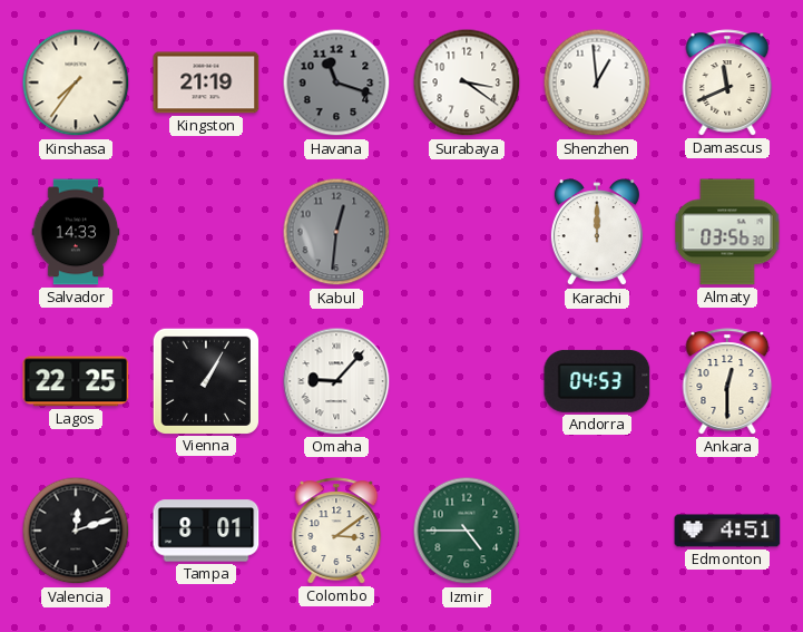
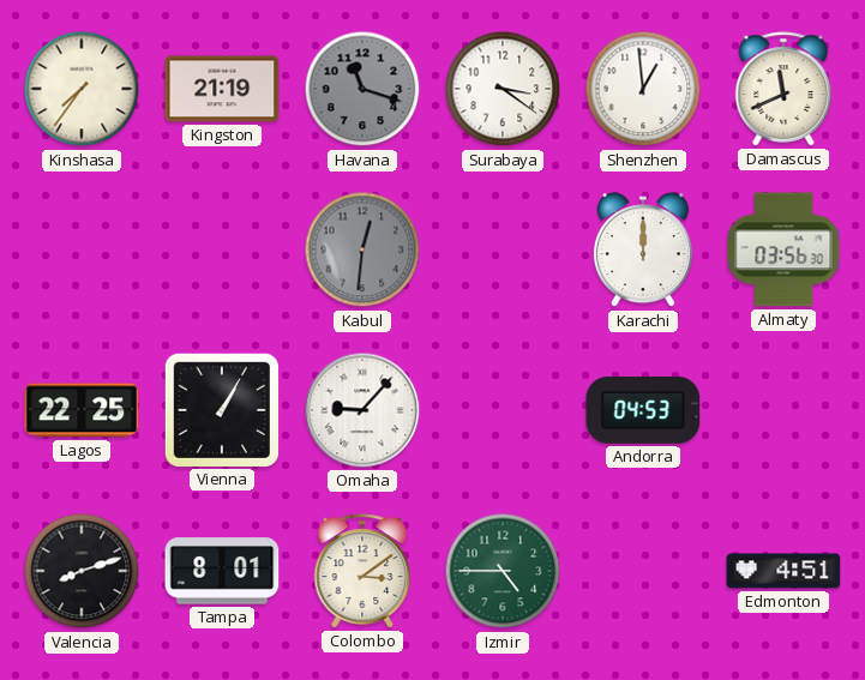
Salvador: 14:33 -> none
Ankara: 12:30 -> none
Valencia: 12:12 -> 8:12
